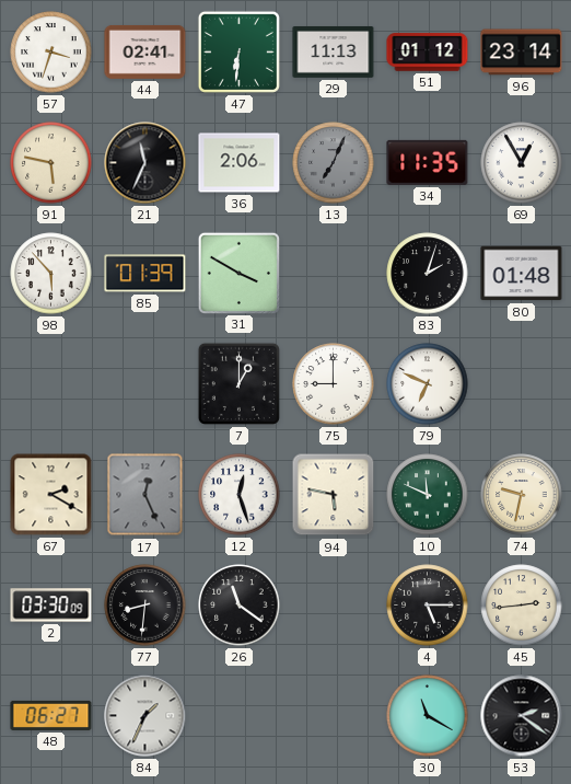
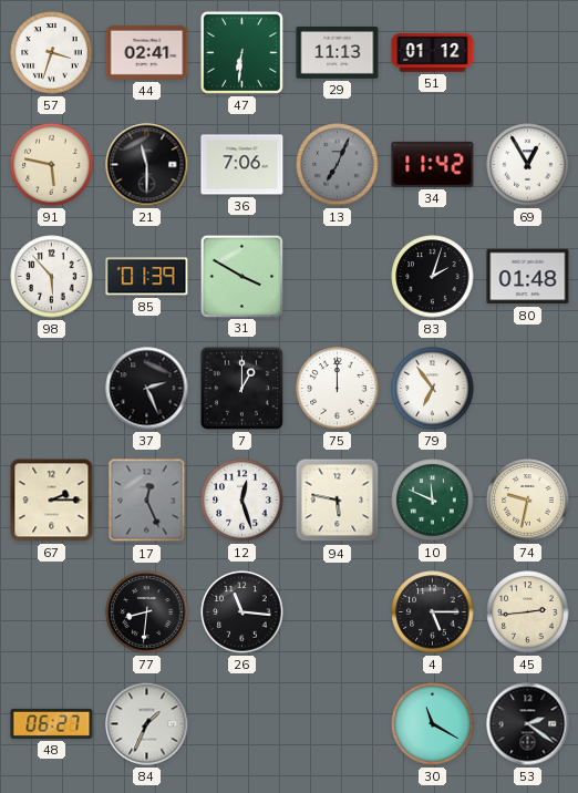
96: 23:14 -> none
21: 11:34 -> 11:30
36: 2:06 -> 7:06
34: 11:35 -> 11:42
37: none -> 2:26
75: 9:00 -> 12:00
79: 6:49 -> 6:54
67: 2:20 -> 2:15
2: 03:30 -> none
26: 11:21 -> 11:16
